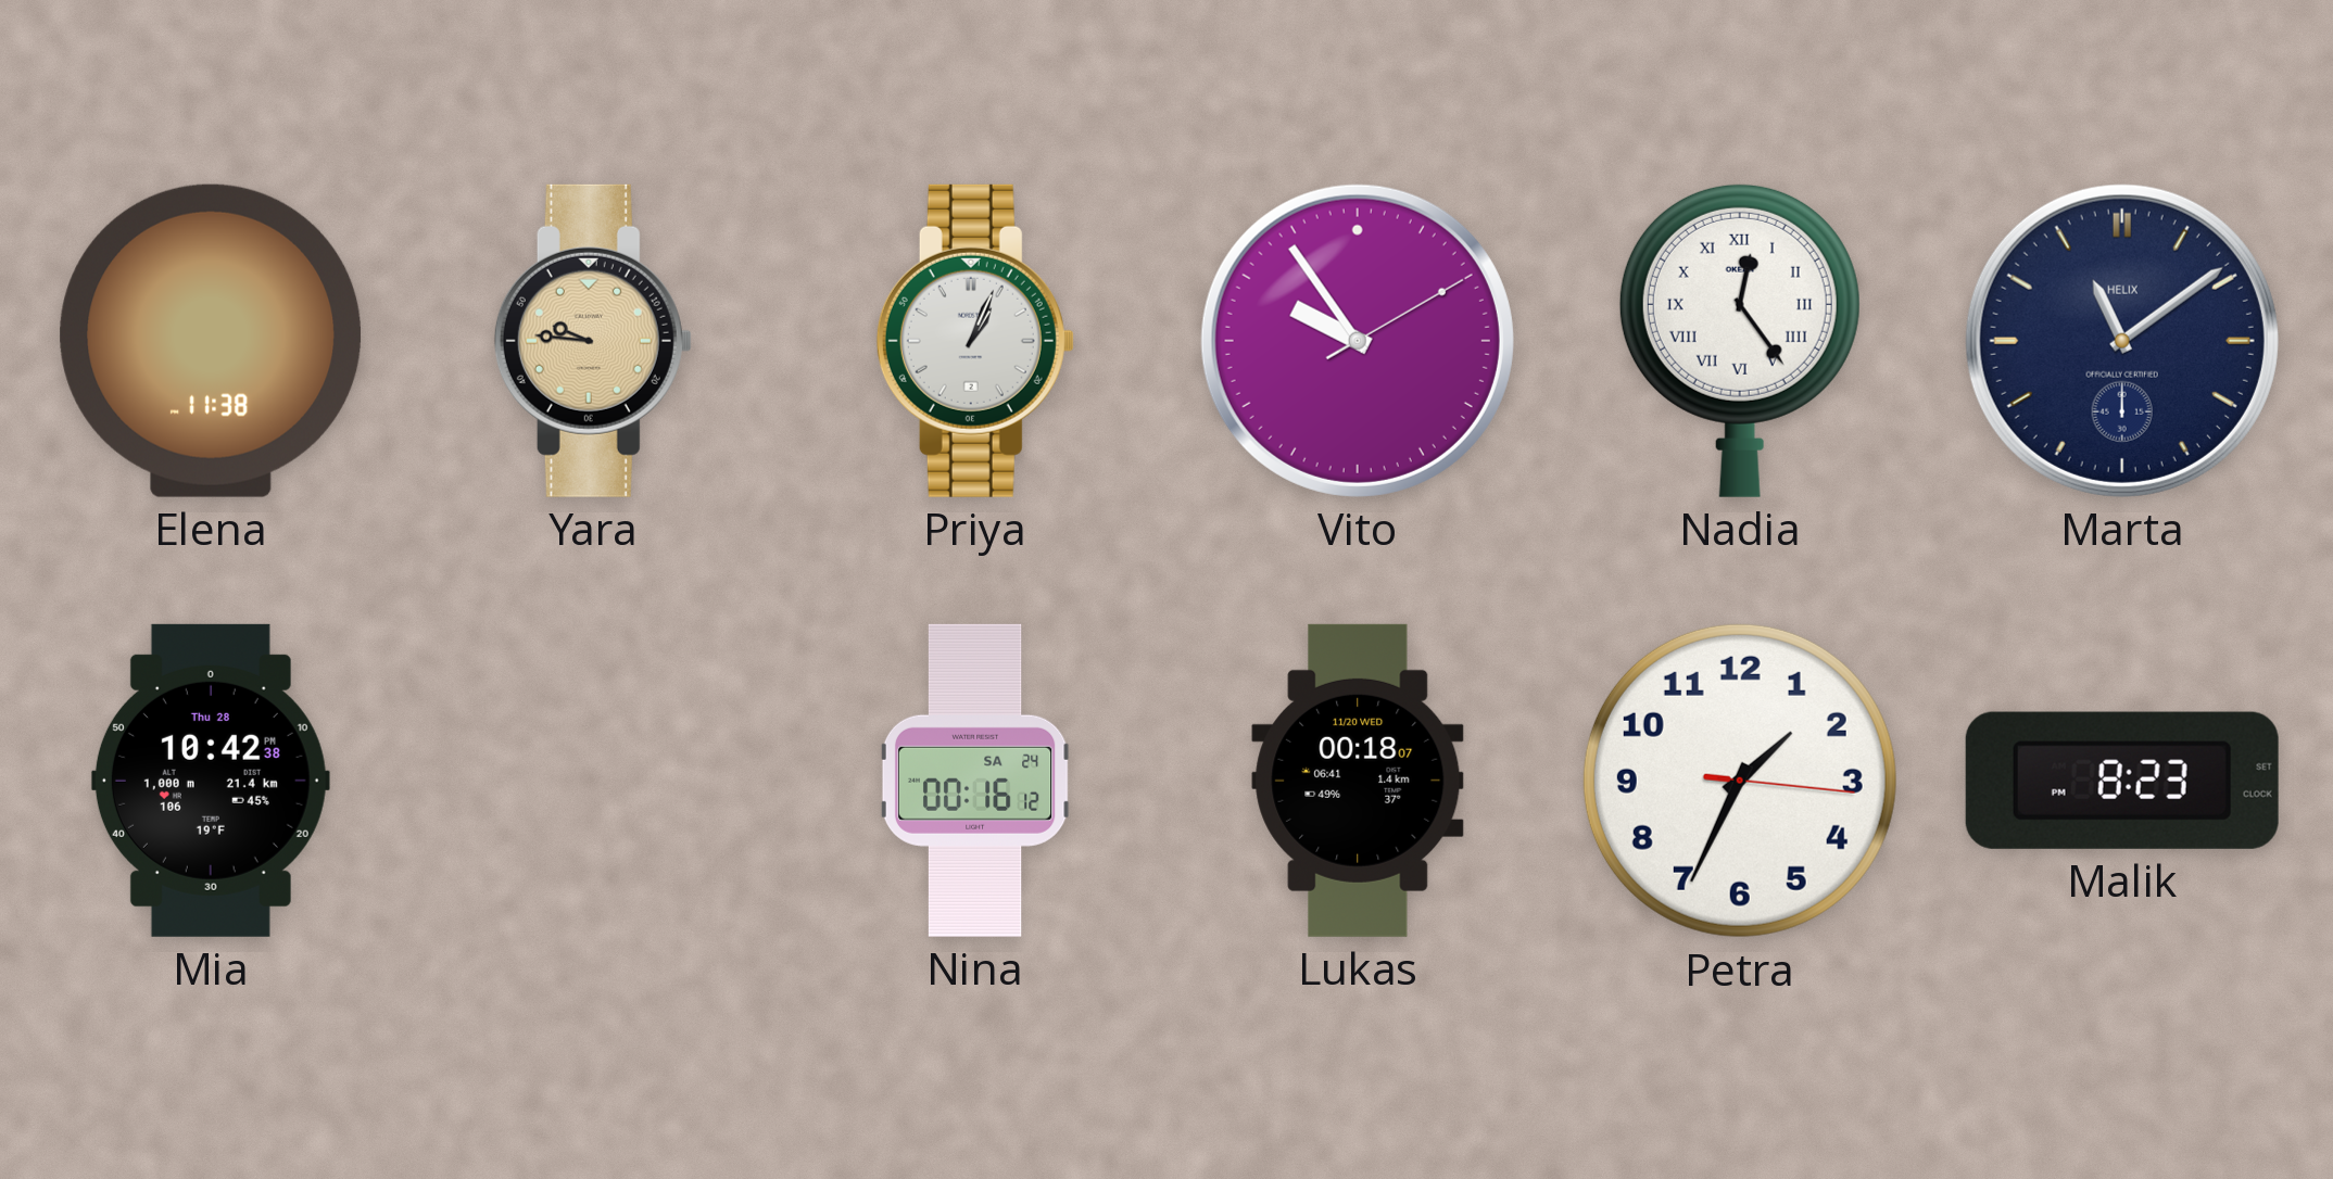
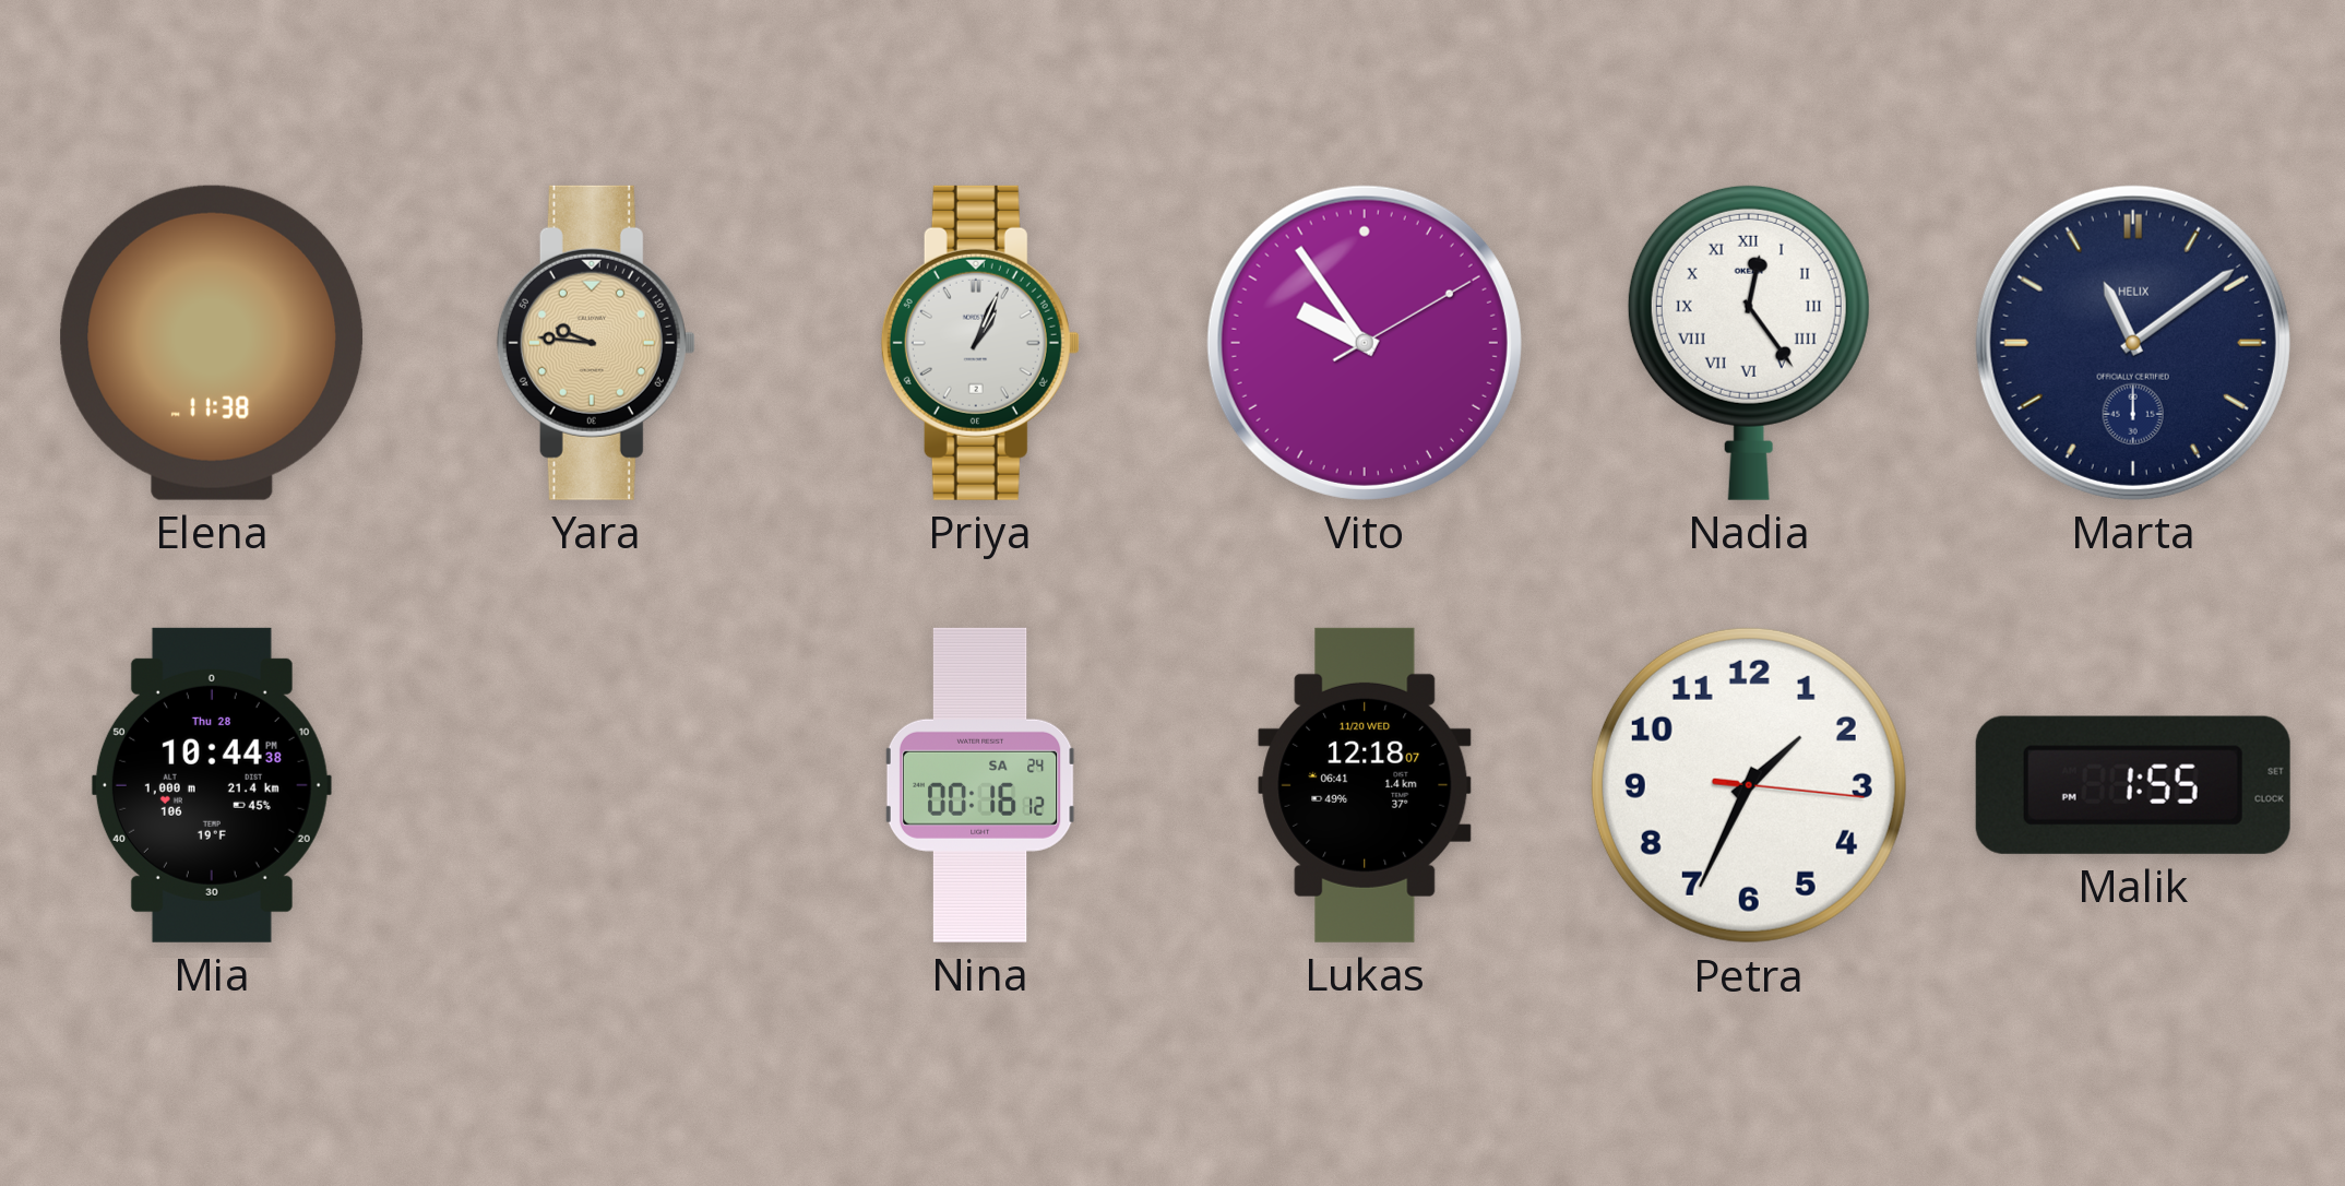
Mia: 10:42 -> 10:44
Lukas: 00:18 -> 12:18
Malik: 8:23 -> 1:55
